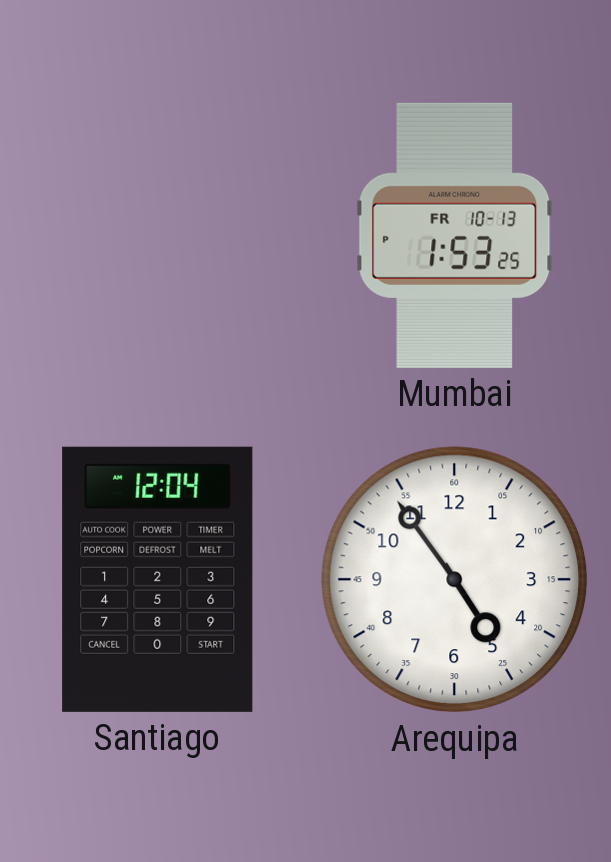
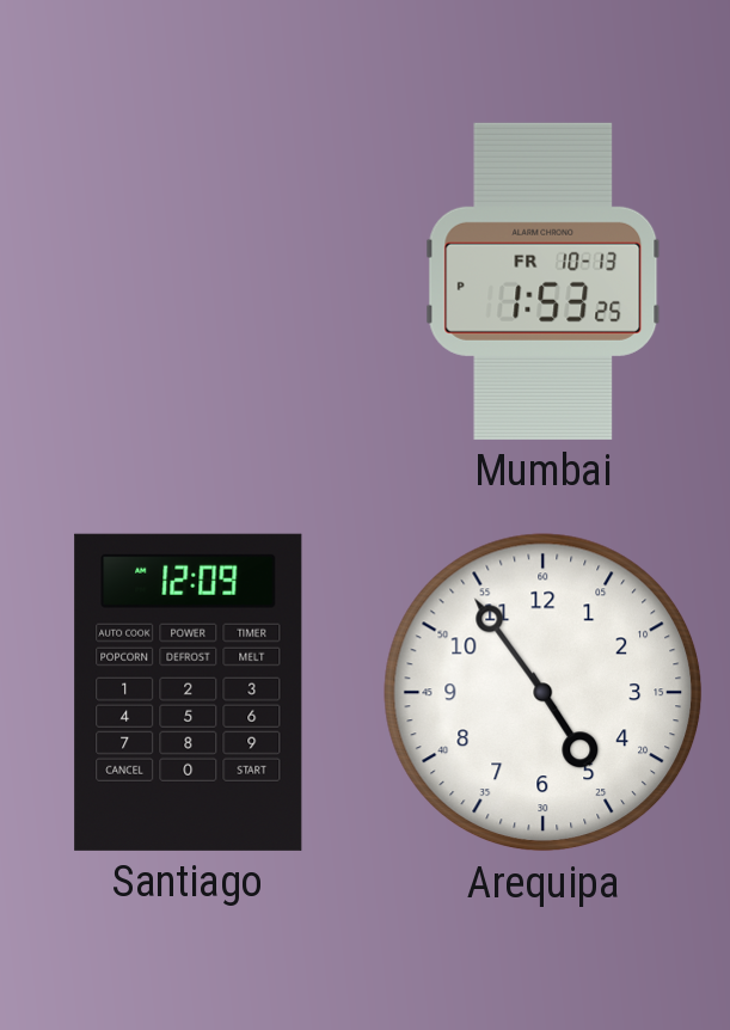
Santiago: 12:04 -> 12:09
